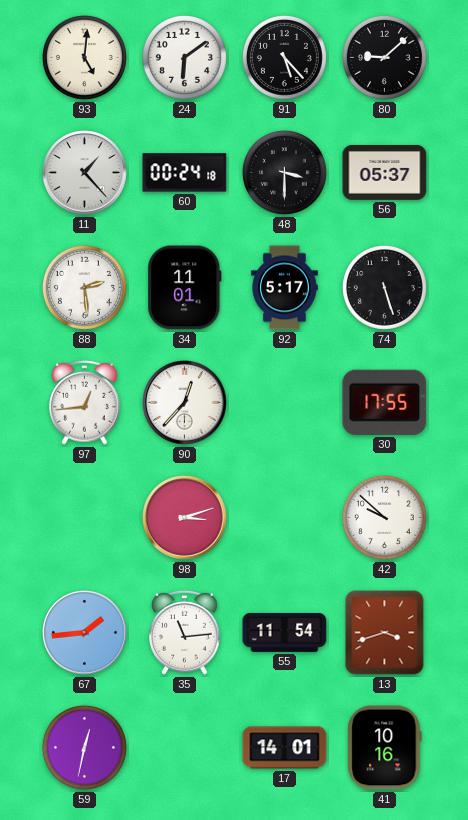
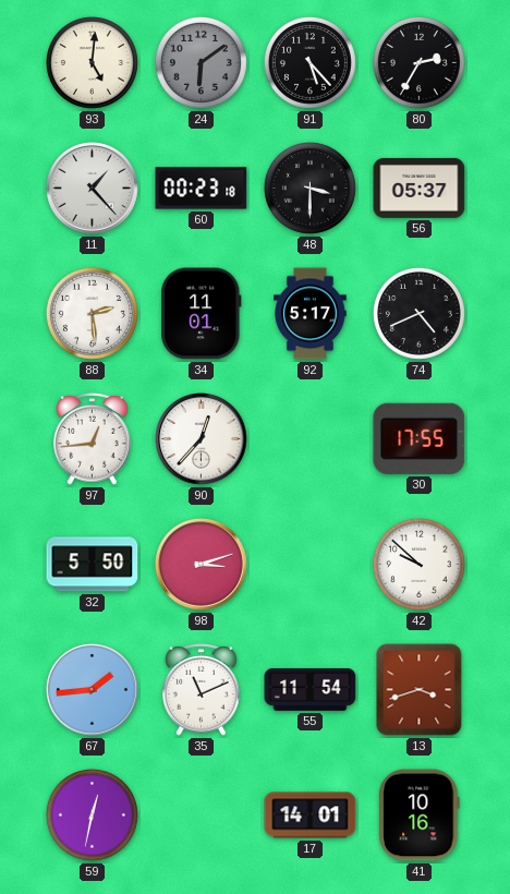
24 dial: white -> grey
80: 9:08 -> 2:35
60: 00:24 -> 00:23
74: 5:27 -> 4:41
32: none -> 5:50
35: 11:14 -> 11:11
